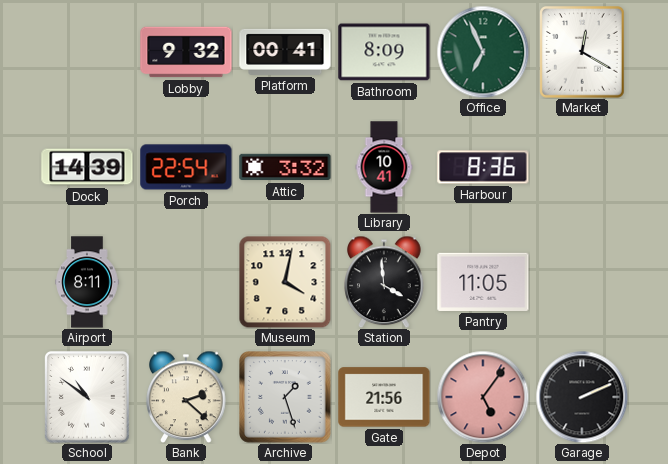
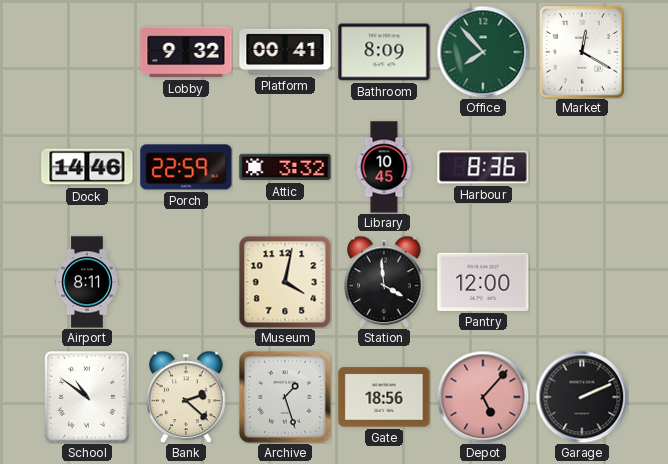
Office: 6:56 -> 7:53
Dock: 14:39 -> 14:46
Porch: 22:54 -> 22:59
Library: 10:41 -> 10:45
Pantry: 11:05 -> 12:00
Gate: 21:56 -> 18:56
Depot: 5:06 -> 5:07
